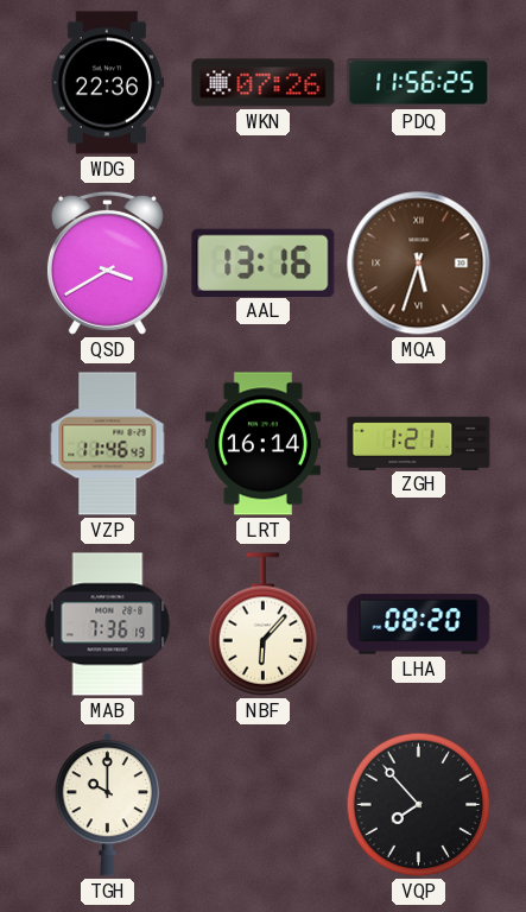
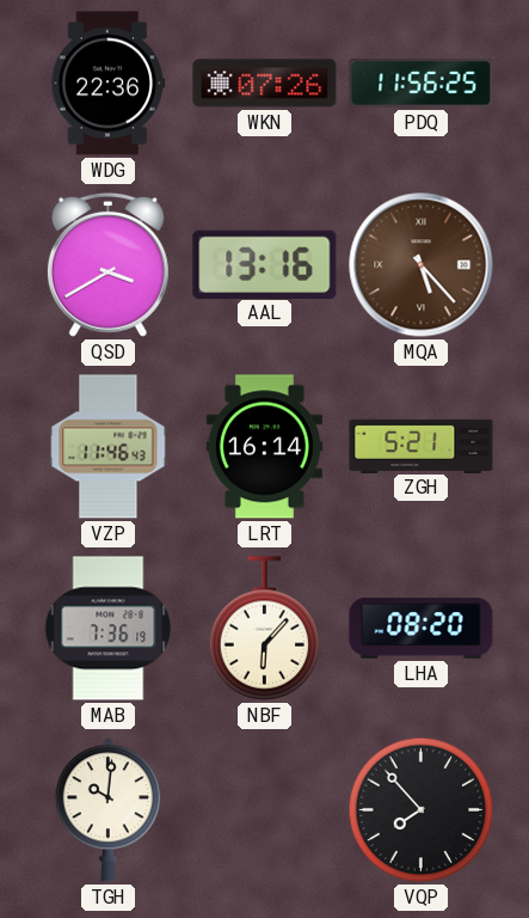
MQA: 5:33 -> 5:23
ZGH: 1:21 -> 5:21
TGH: 10:00 -> 10:01
